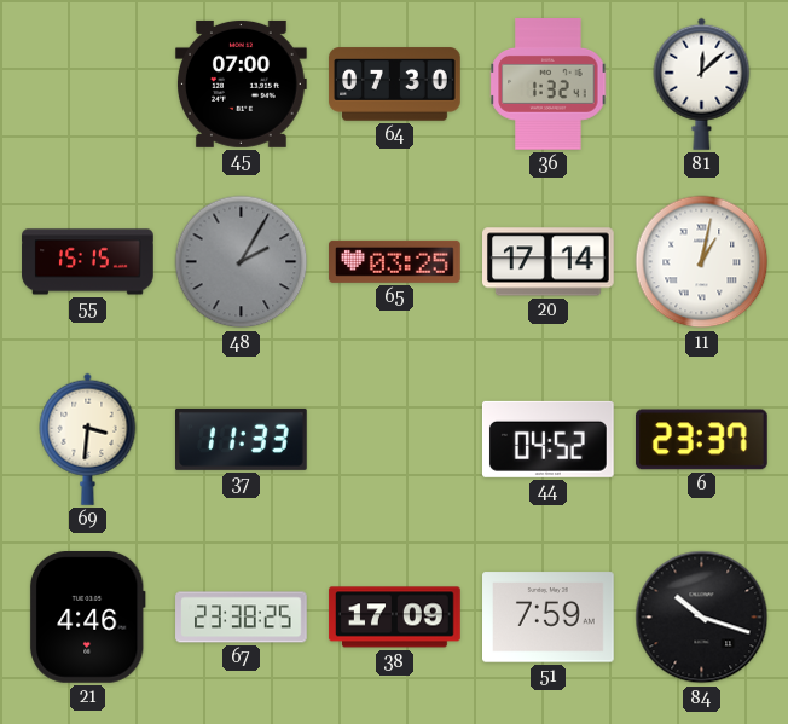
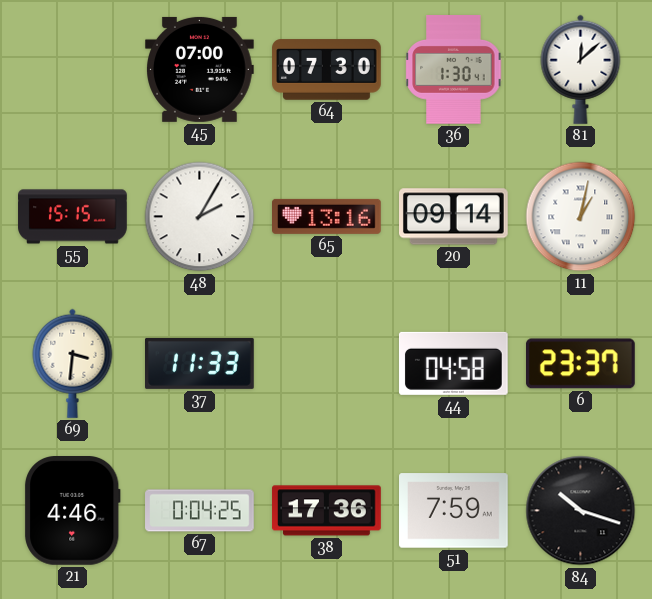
36: 1:32 -> 1:30
48 dial: grey -> white
65: 03:25 -> 13:16
20: 17:14 -> 09:14
44: 04:52 -> 04:58
67: 23:38 -> 0:04
38: 17:09 -> 17:36
